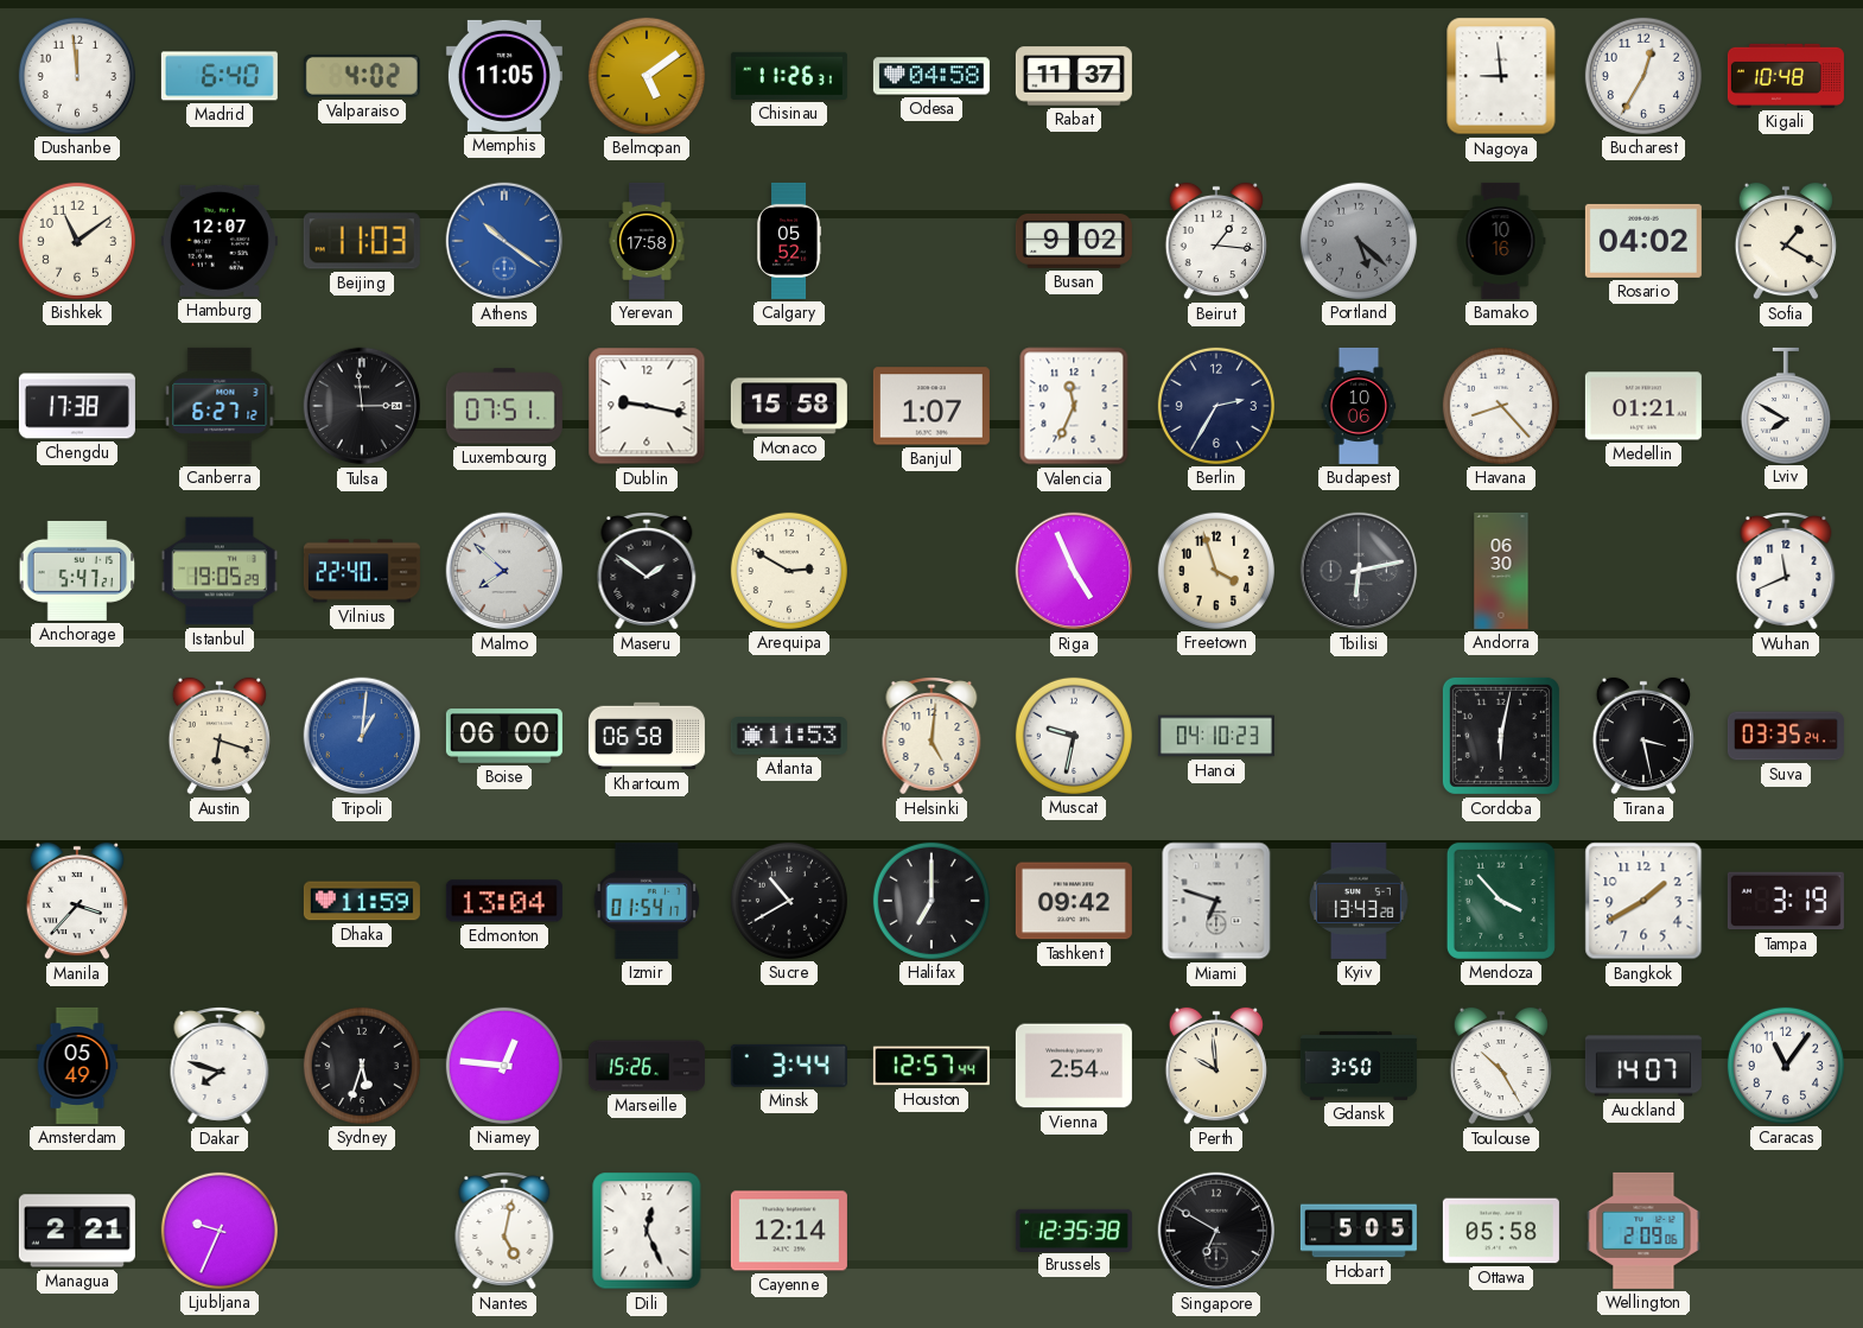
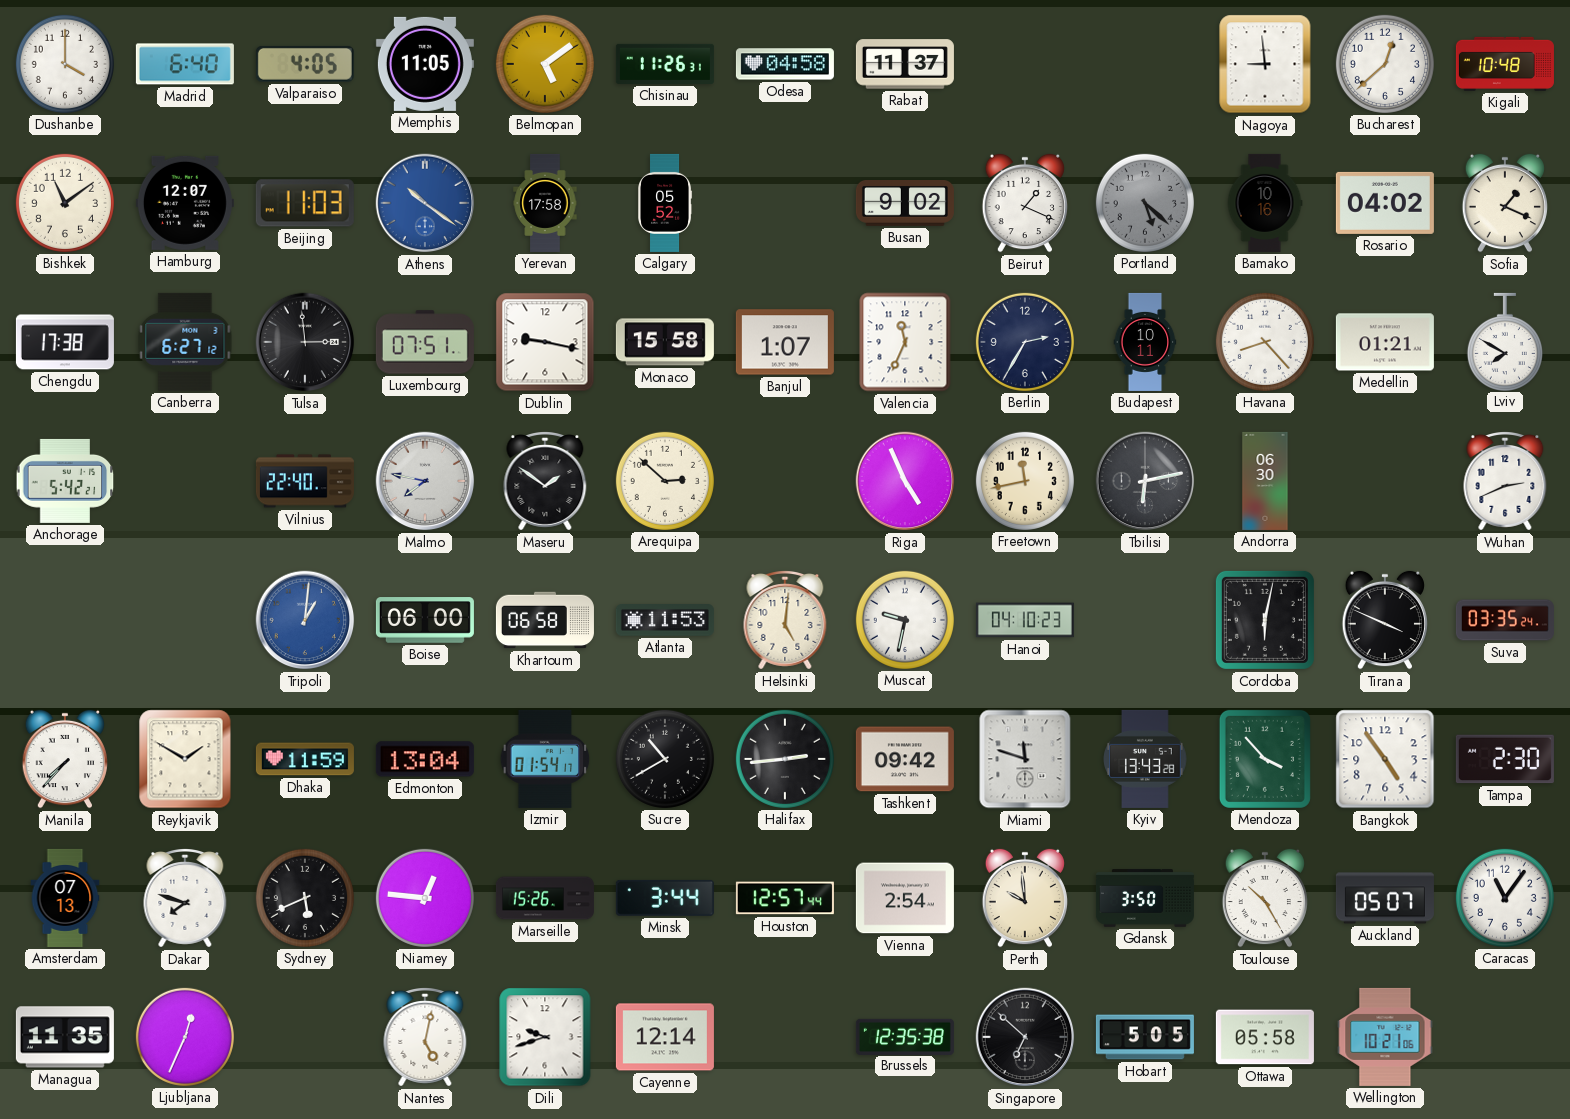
Dushanbe: 11:59 -> 4:00
Valparaiso: 4:02 -> 4:05
Bucharest: 12:35 -> 12:38
Beirut: 1:16 -> 1:19
Sofia: 1:20 -> 1:19
Budapest: 10:06 -> 10:11
Anchorage: 5:47 -> 5:42
Istanbul: 19:05 -> none
Malmo: 7:52 -> 7:47
Arequipa: 2:50 -> 2:52
Freetown: 3:57 -> 11:43
Wuhan: 11:41 -> 2:41
Austin: 6:18 -> none
Tirana: 3:28 -> 3:49
Manila: 3:37 -> 7:37
Reykjavik: none -> 1:50
Halifax: 7:00 -> 2:44
Miami: 6:48 -> 11:48
Bangkok: 1:40 -> 4:54
Tampa: 3:19 -> 2:30
Amsterdam: 05:49 -> 07:13
Sydney: 5:33 -> 5:41
Auckland: 14:07 -> 05:07
Managua: 2:21 -> 11:35
Ljubljana: 9:34 -> 12:34
Dili: 12:26 -> 9:42
Singapore: 6:50 -> 6:52
Wellington: 2:09 -> 10:21
